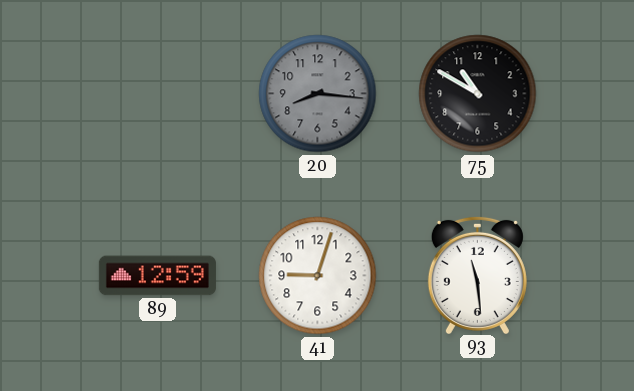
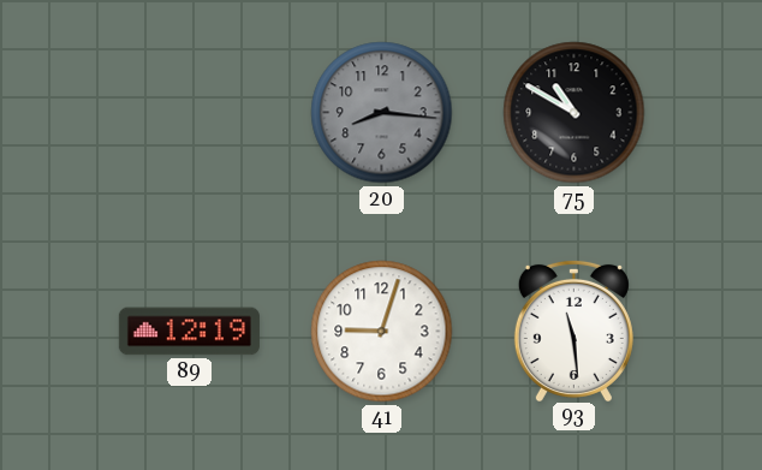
89: 12:59 -> 12:19
